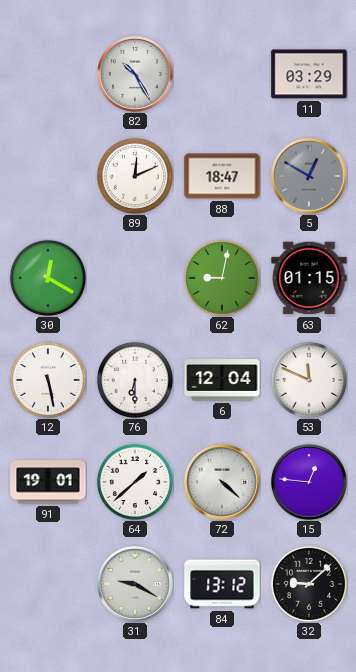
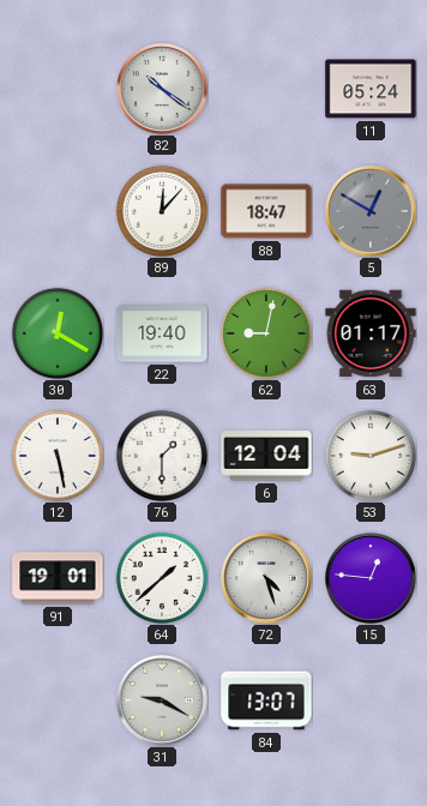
82: 10:25 -> 10:21
11: 03:29 -> 05:24
89: 12:11 -> 12:07
22: none -> 19:40
63: 01:15 -> 01:17
76: 6:30 -> 1:30
53: 11:49 -> 9:12
72: 4:22 -> 4:27
84: 13:12 -> 13:07
32: 9:08 -> none
